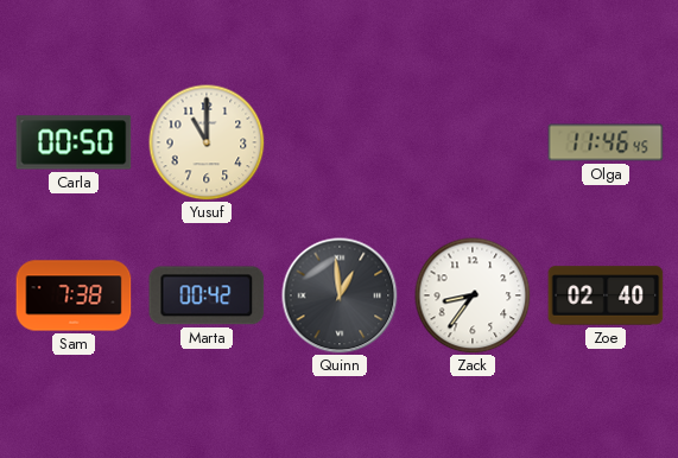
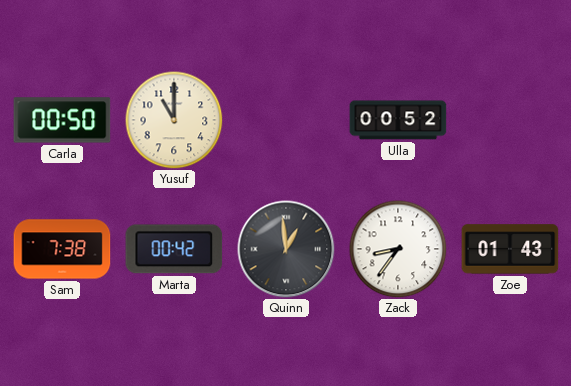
Ulla: none -> 00:52
Olga: 11:46 -> none
Zoe: 02:40 -> 01:43
